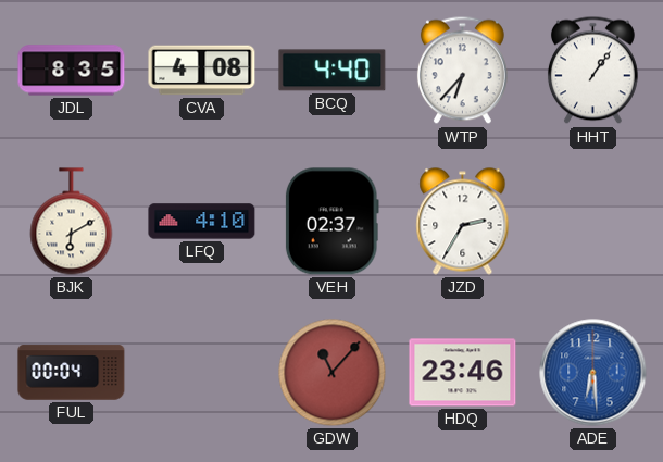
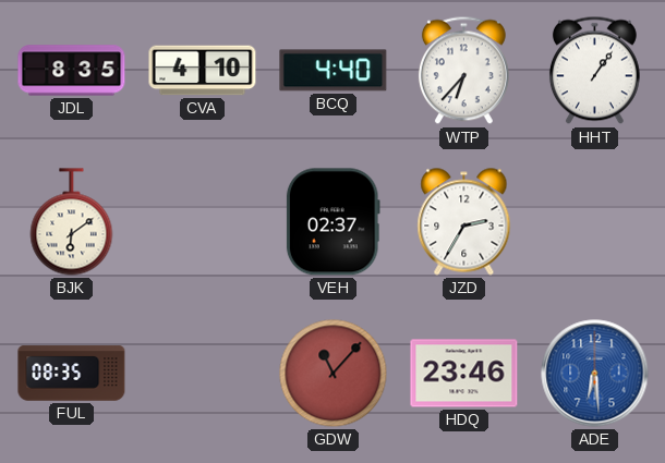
CVA: 4:08 -> 4:10
BJK: 6:10 -> 6:09
LFQ: 4:10 -> none
FUL: 00:04 -> 08:35
